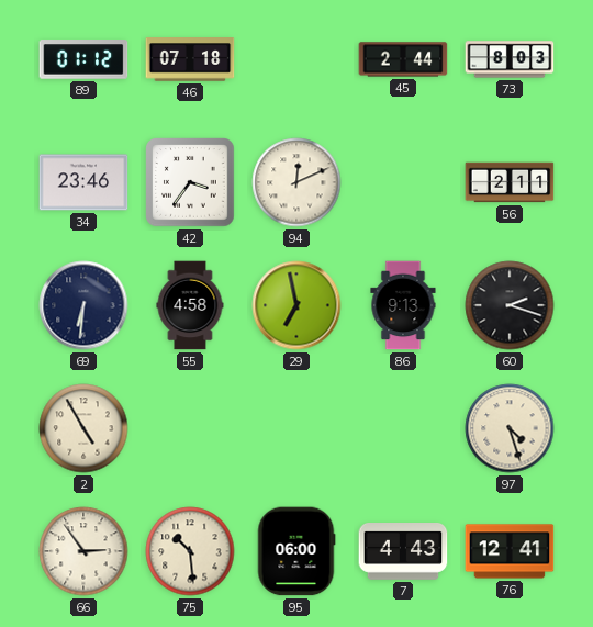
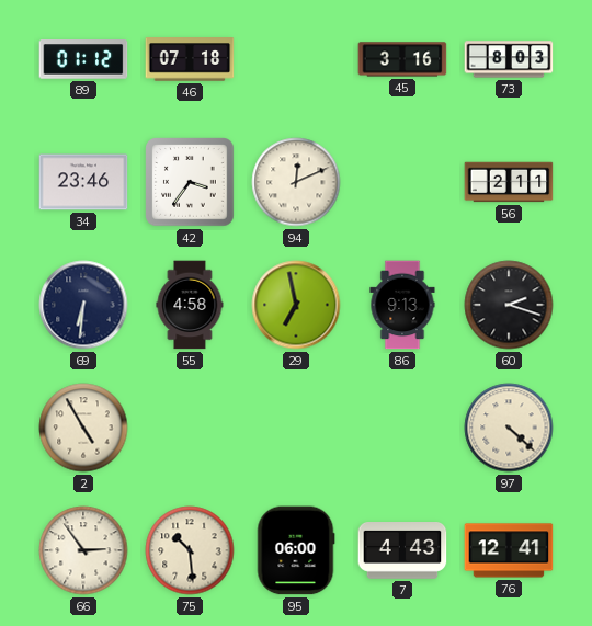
45: 2:44 -> 3:16
97: 4:27 -> 4:22
